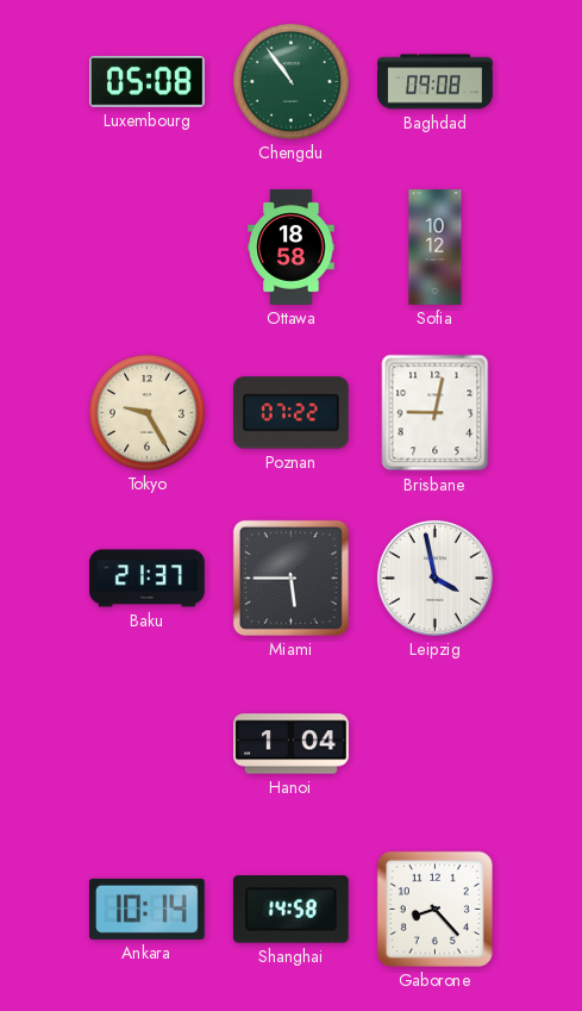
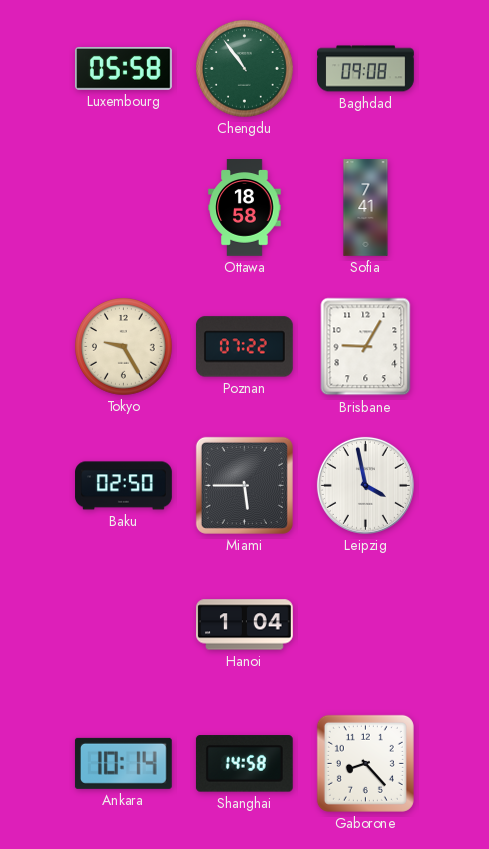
Luxembourg: 05:08 -> 05:58
Sofia: 10:12 -> 7:41
Brisbane: 9:02 -> 9:05
Baku: 21:37 -> 02:50
